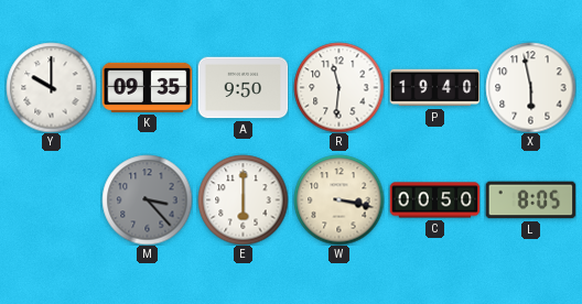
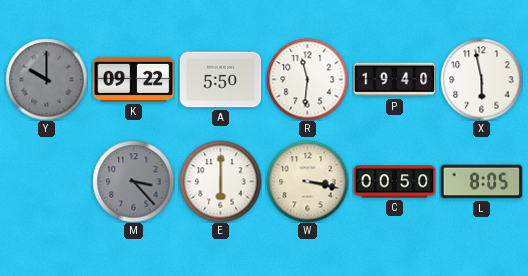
Y dial: white -> grey
K: 09:35 -> 09:22
A: 9:50 -> 5:50
